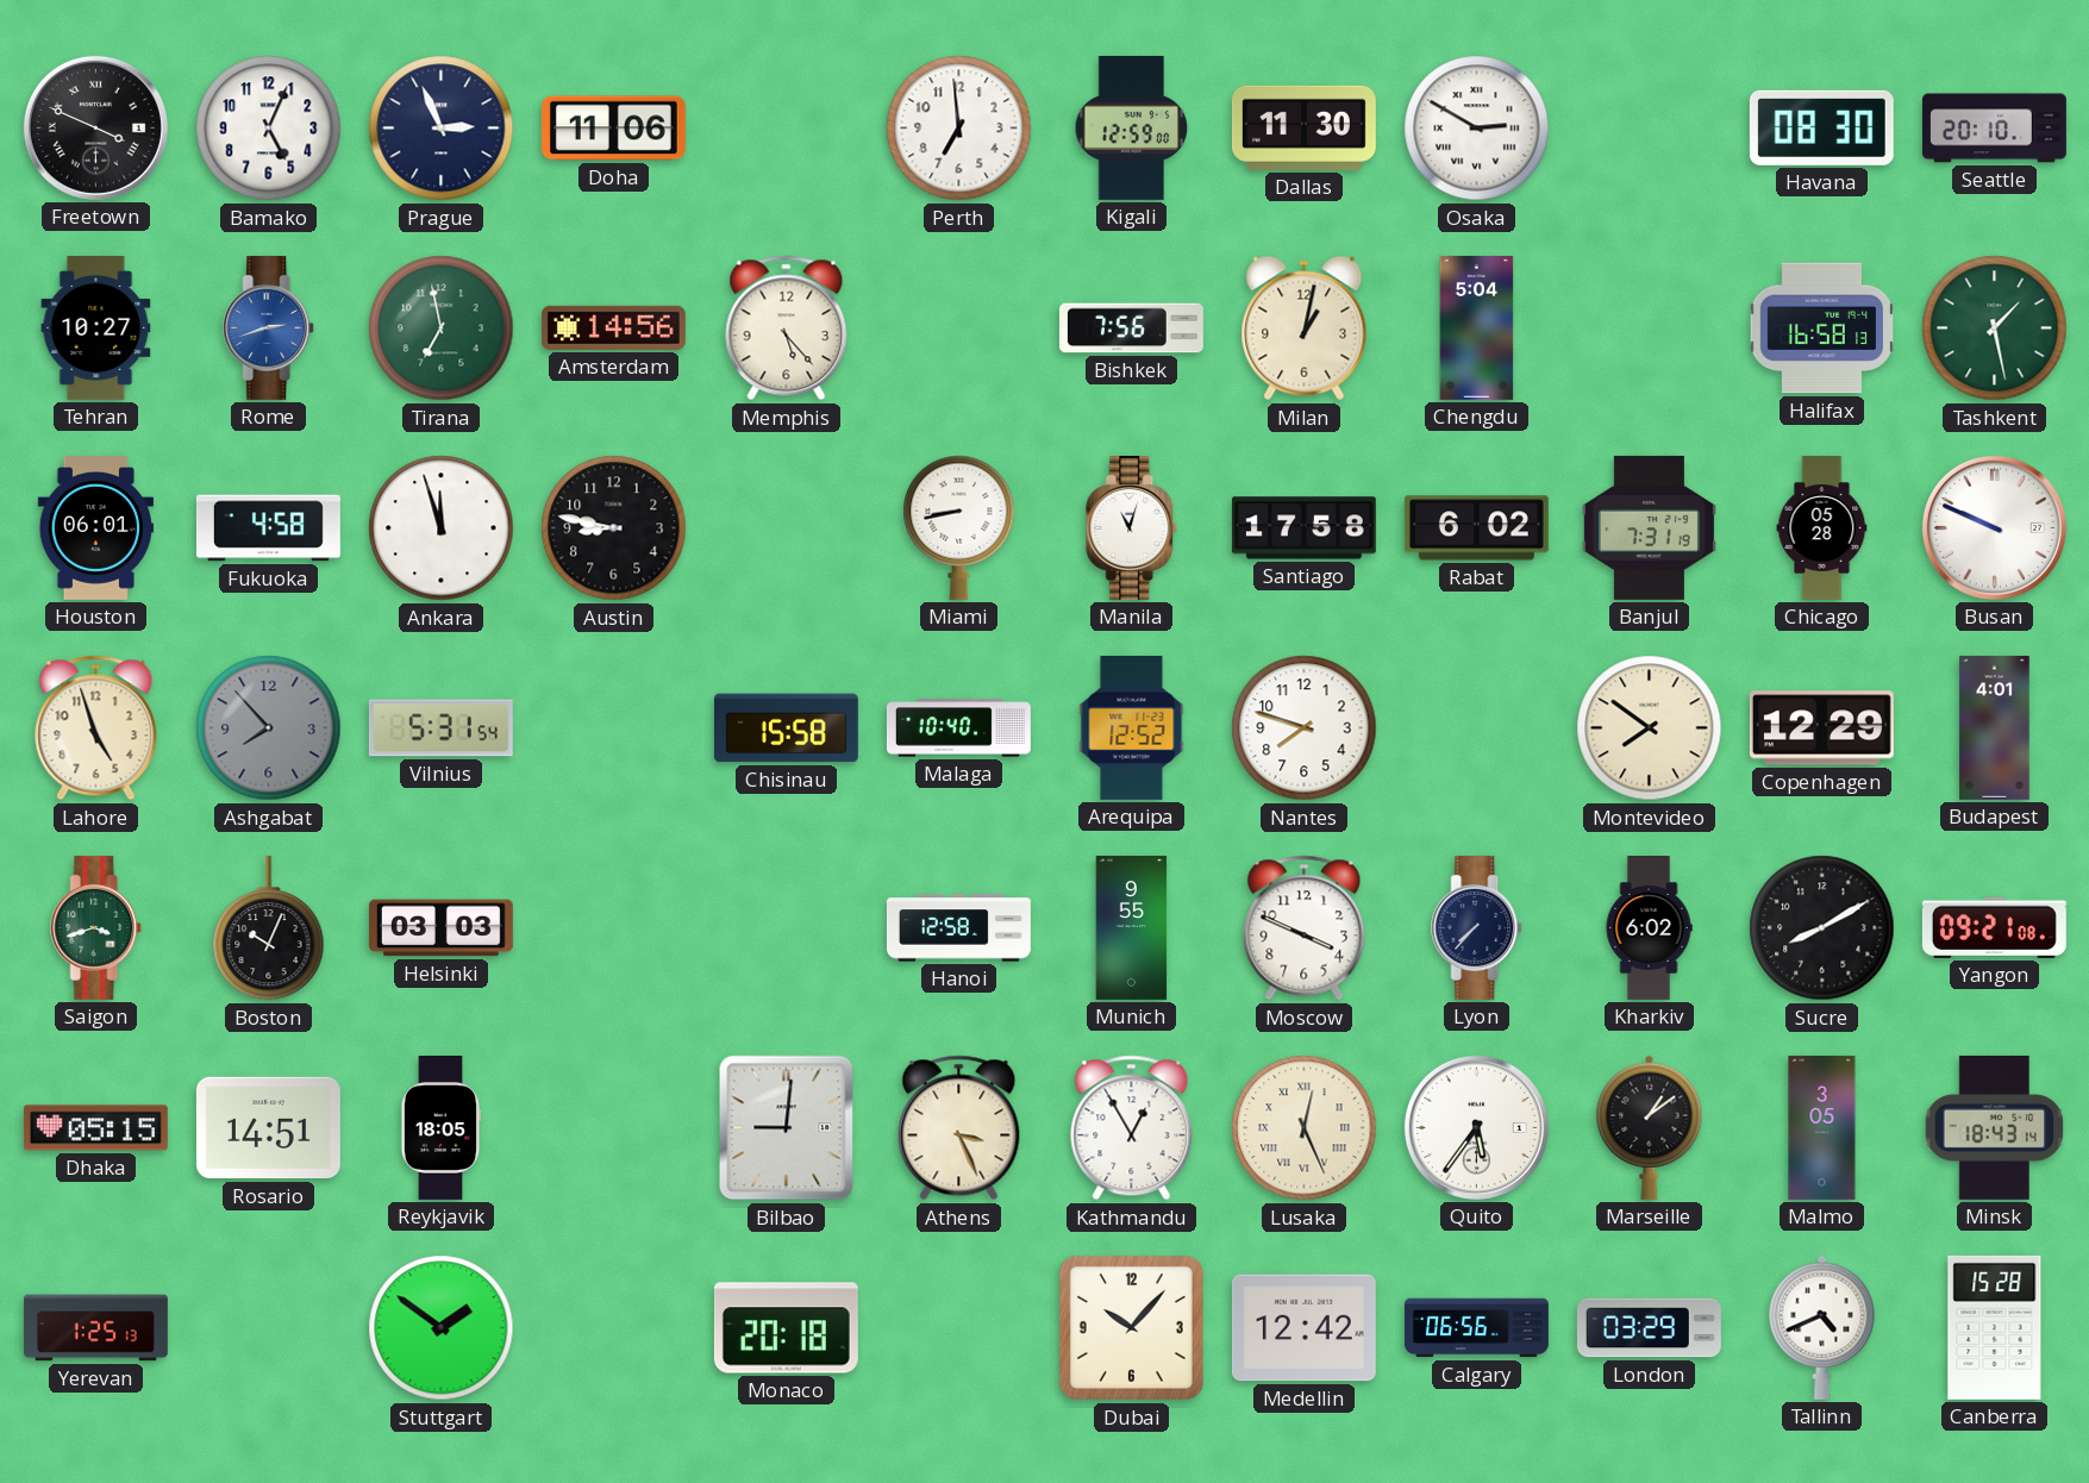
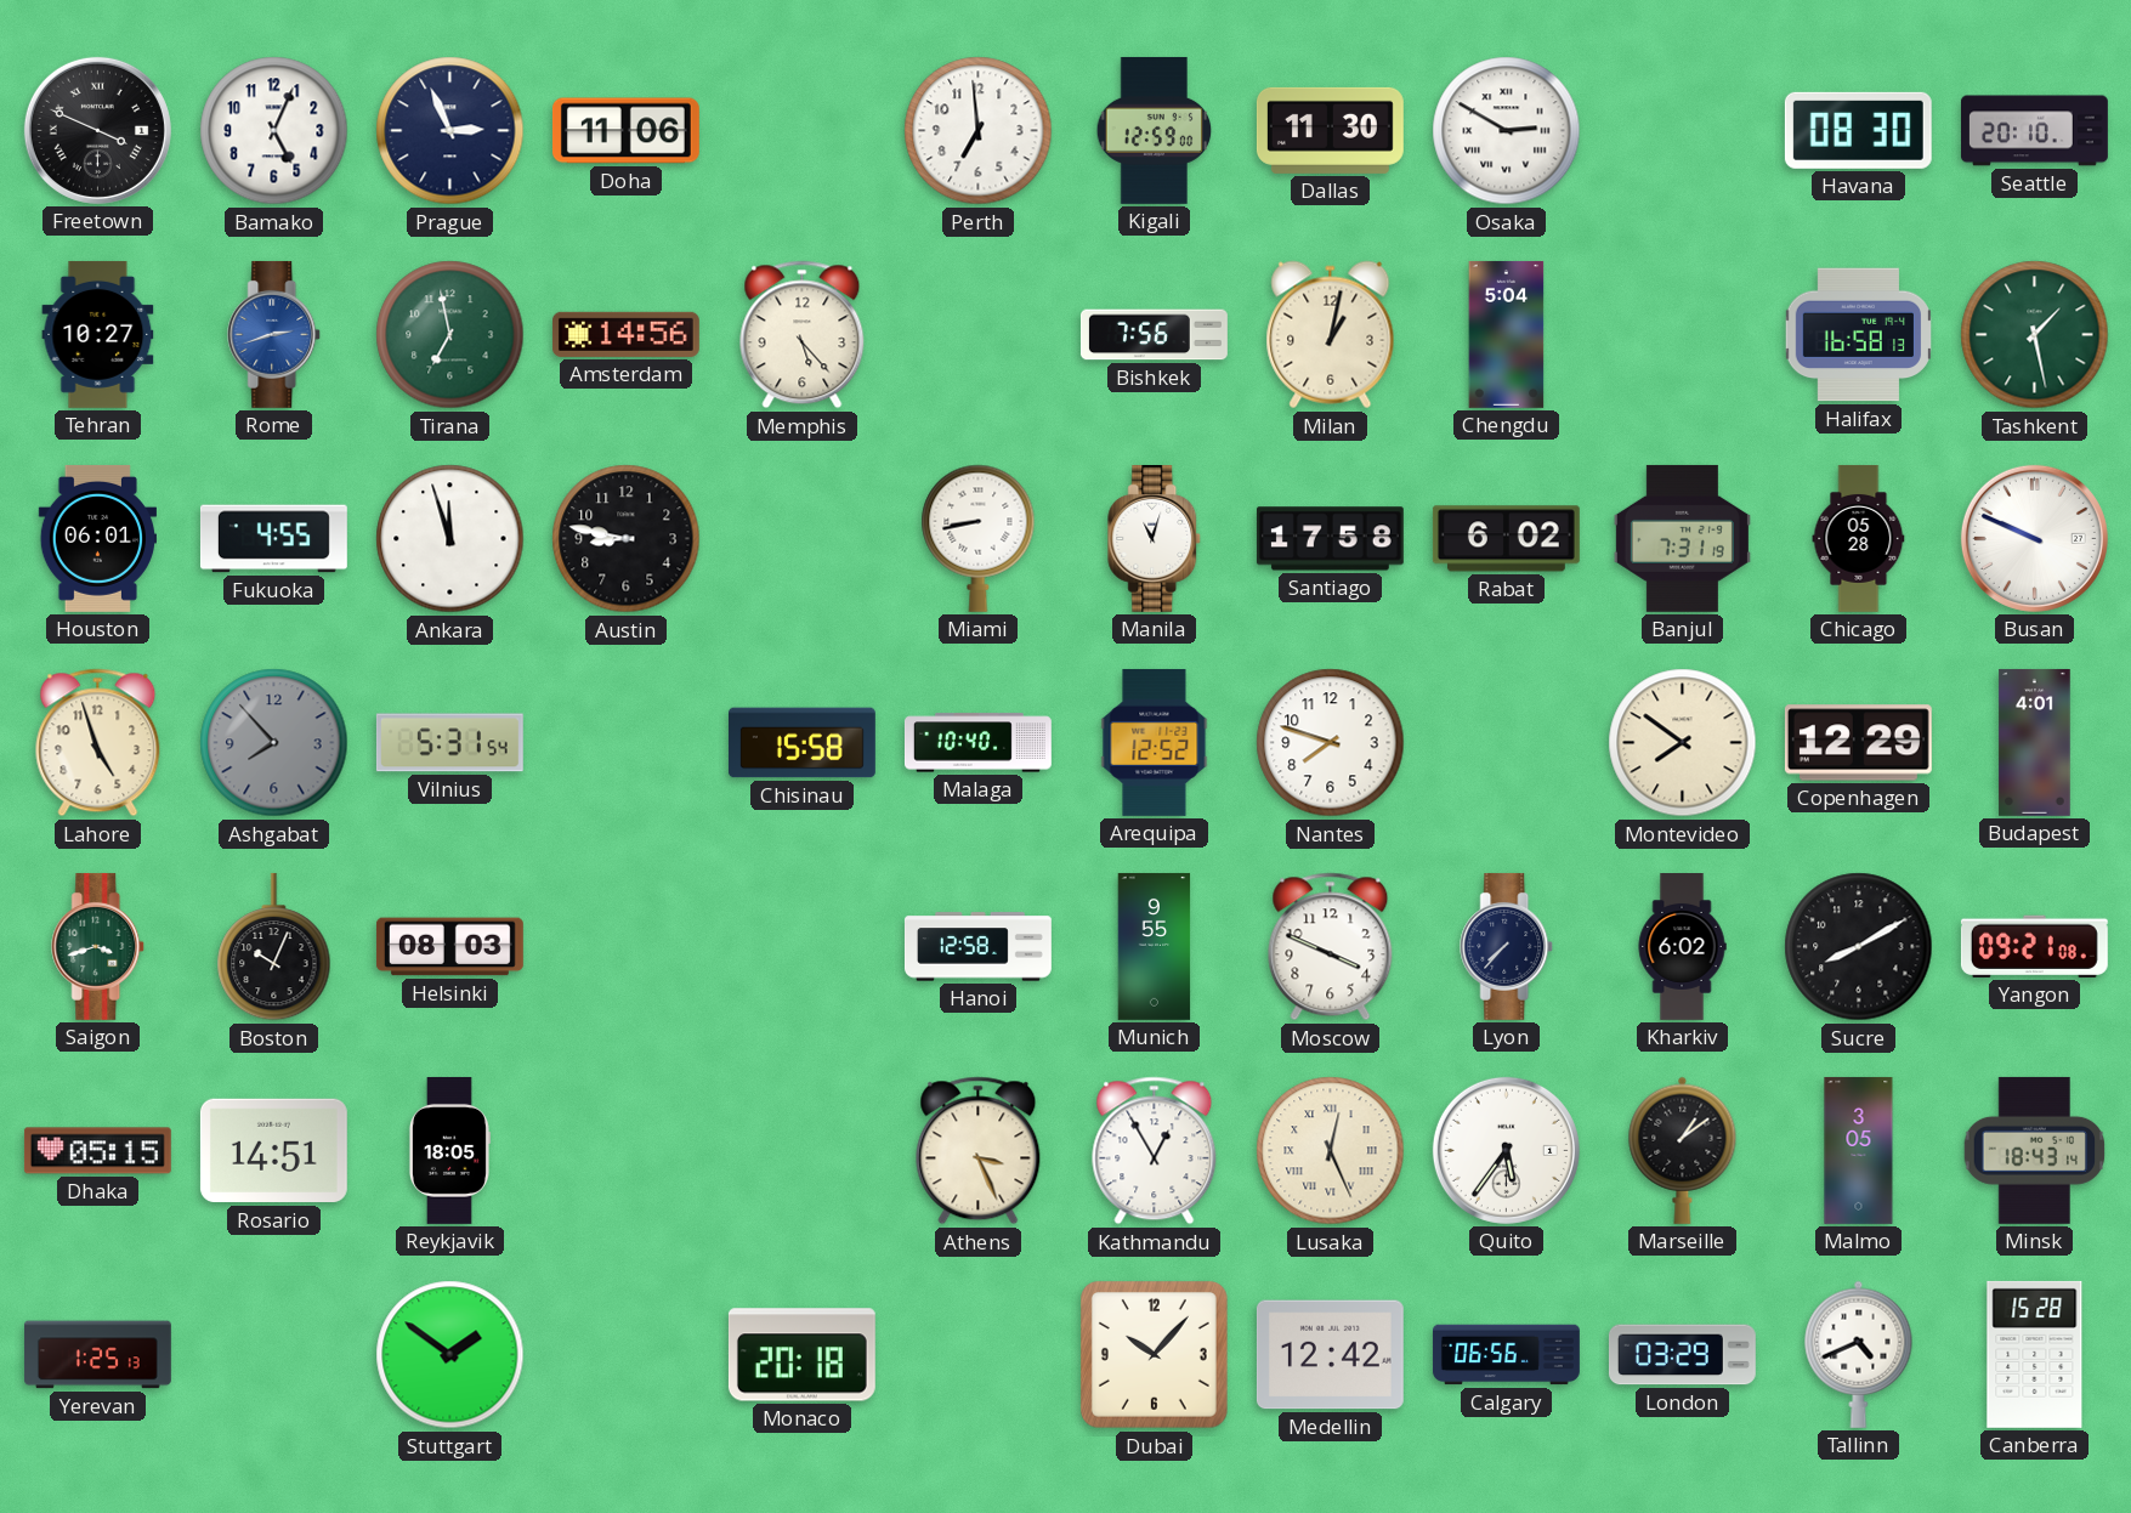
Fukuoka: 4:58 -> 4:55
Helsinki: 03:03 -> 08:03
Bilbao: 9:01 -> none
